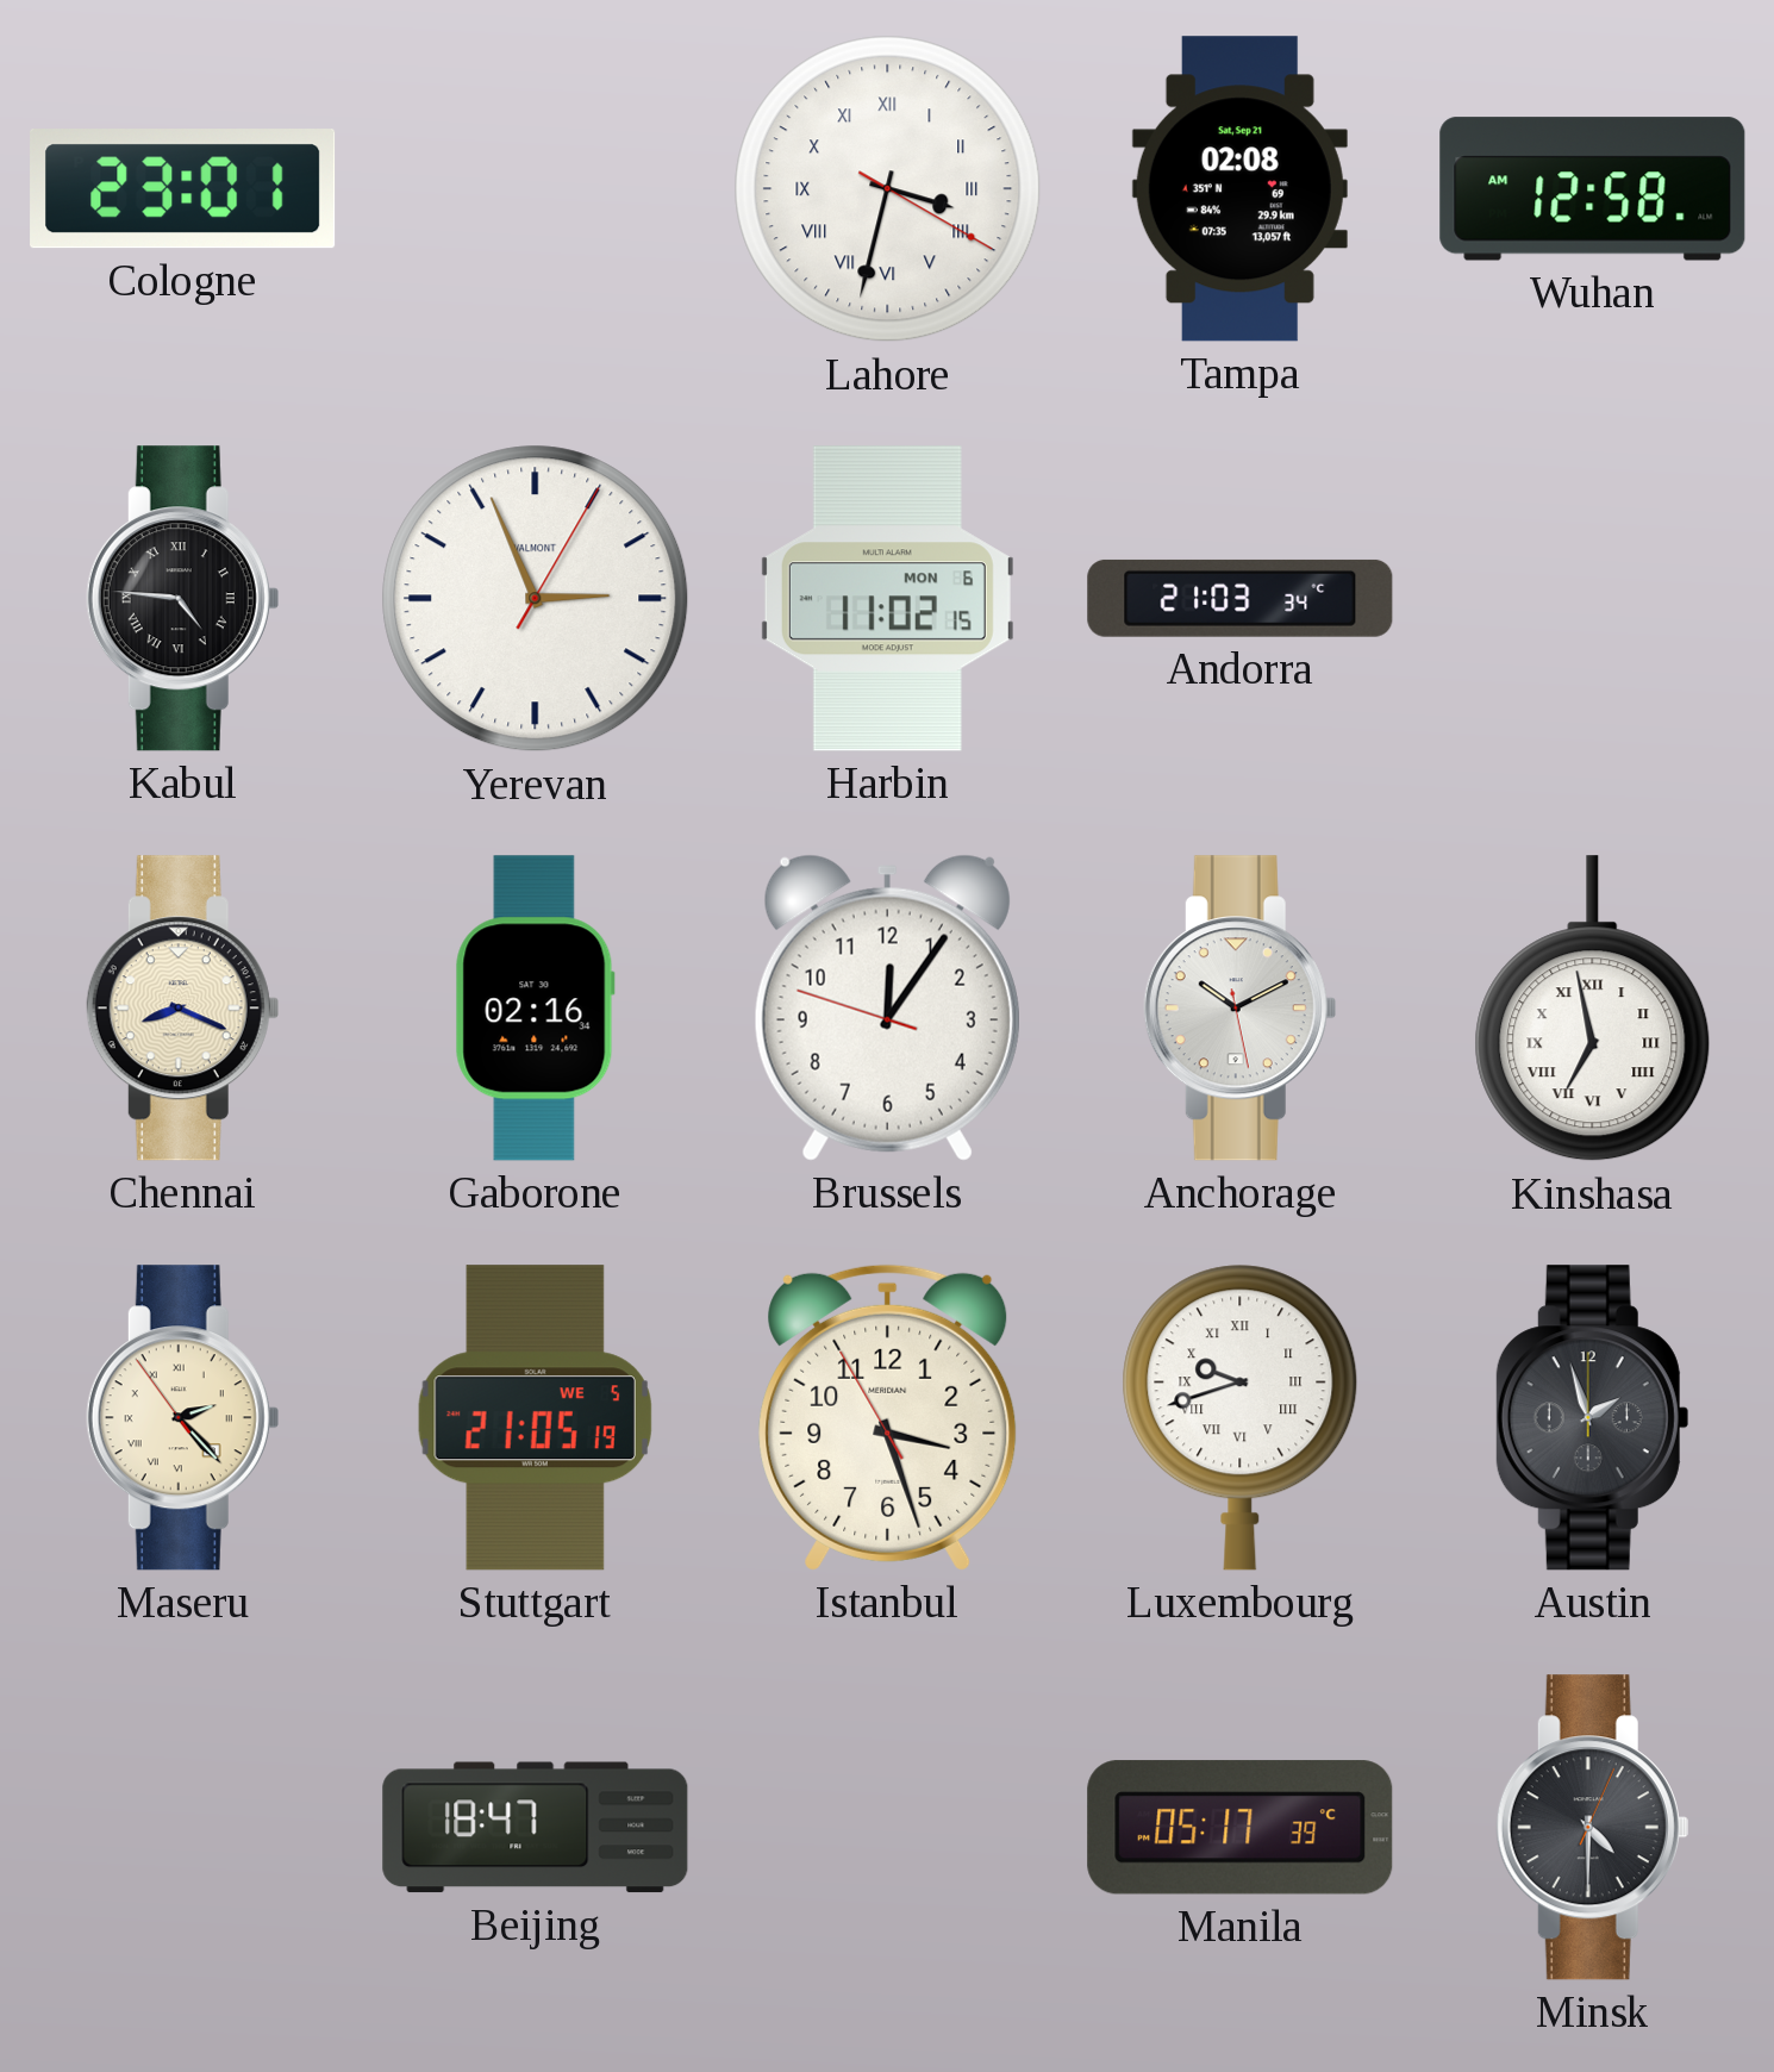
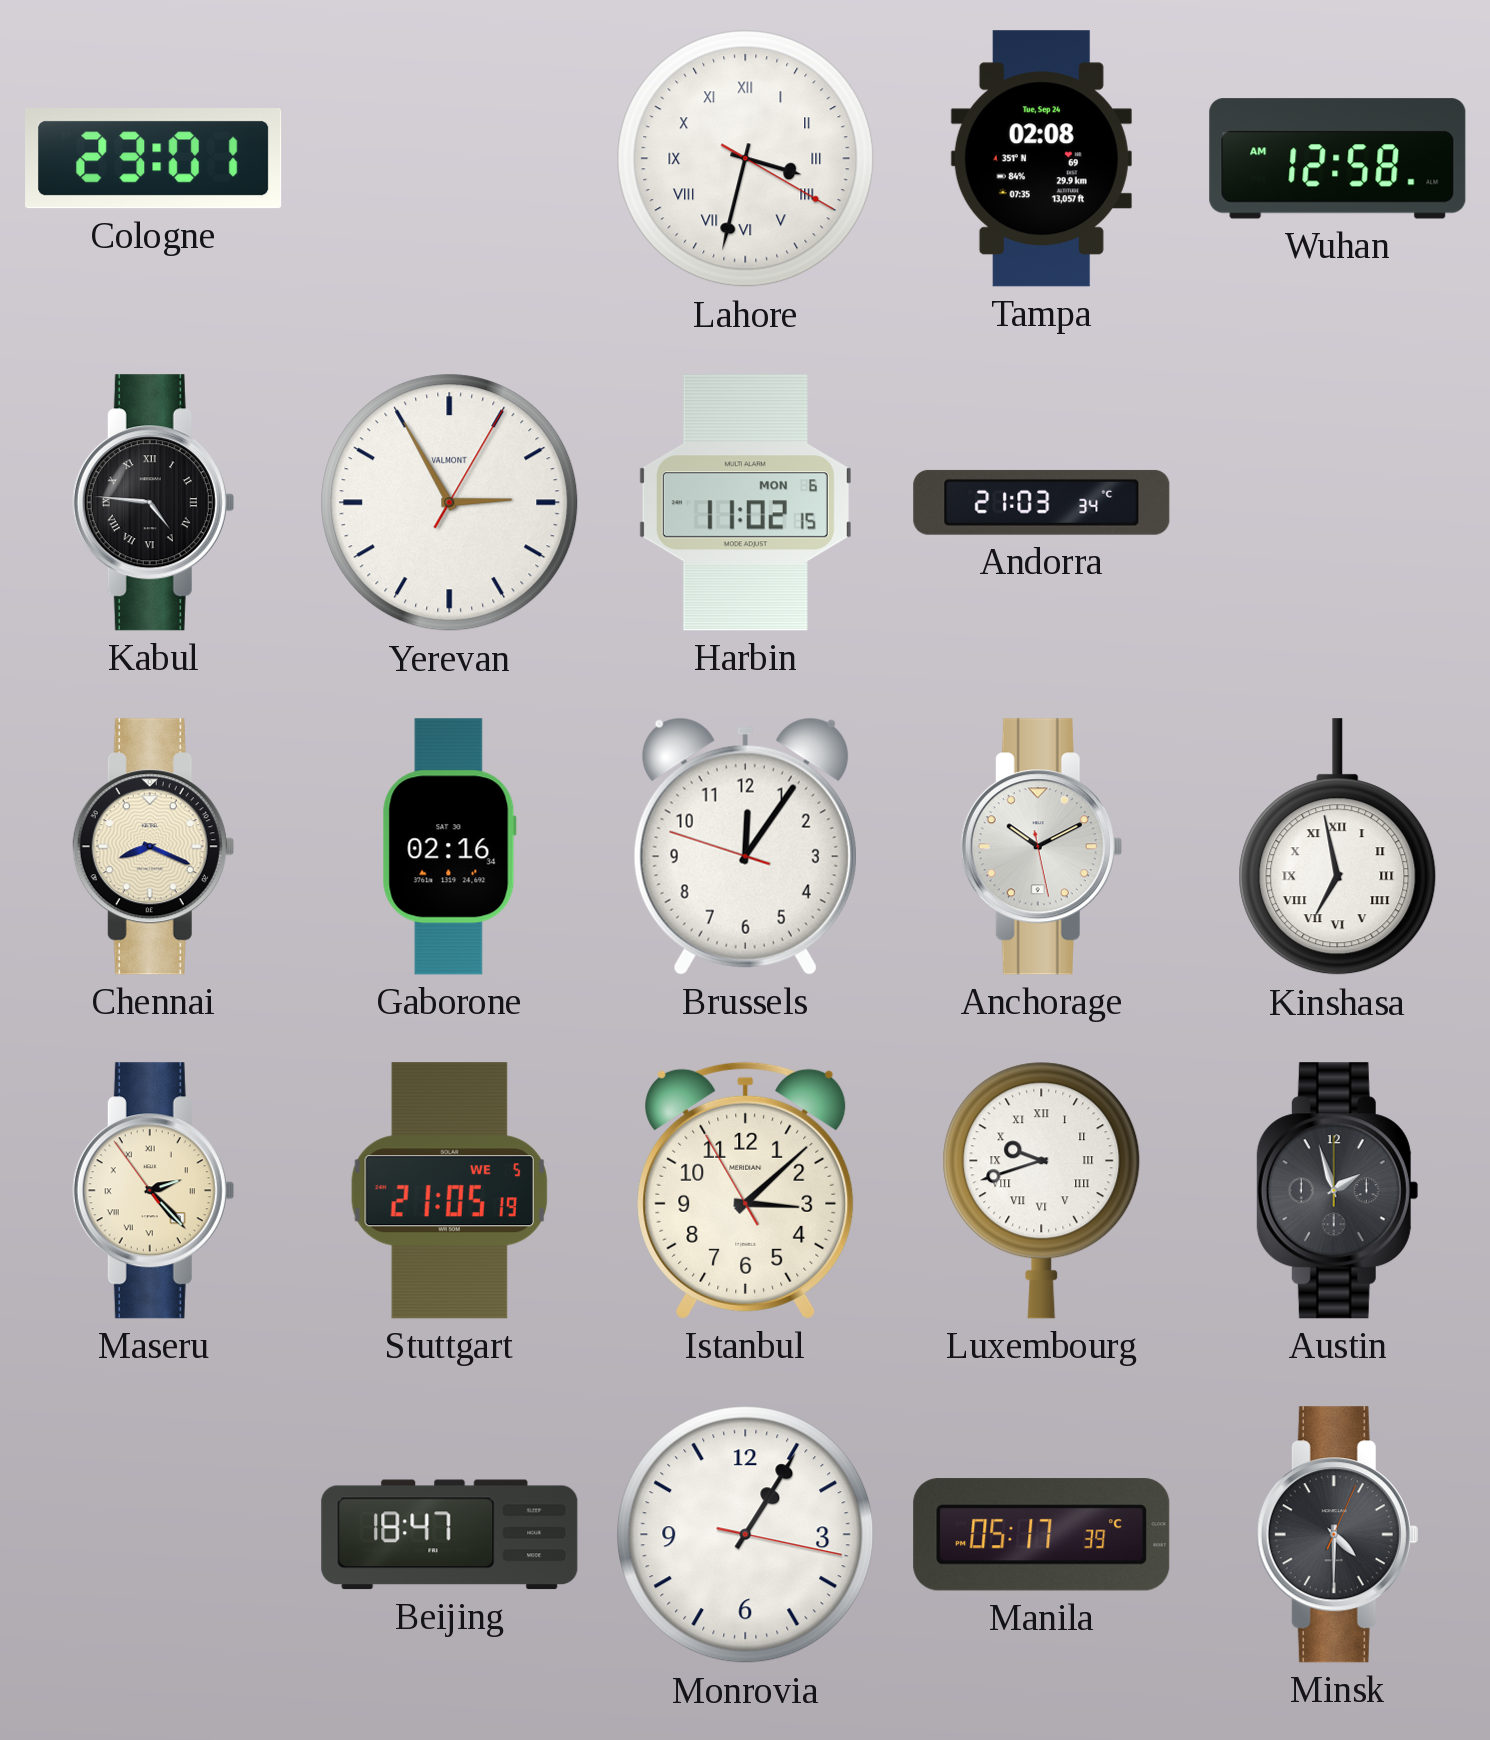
Tampa date: Sat, Sep 21 -> Tue, Sep 24
Yerevan: 2:56 -> 2:55
Istanbul: 3:26 -> 3:07
Monrovia: none -> 1:05
